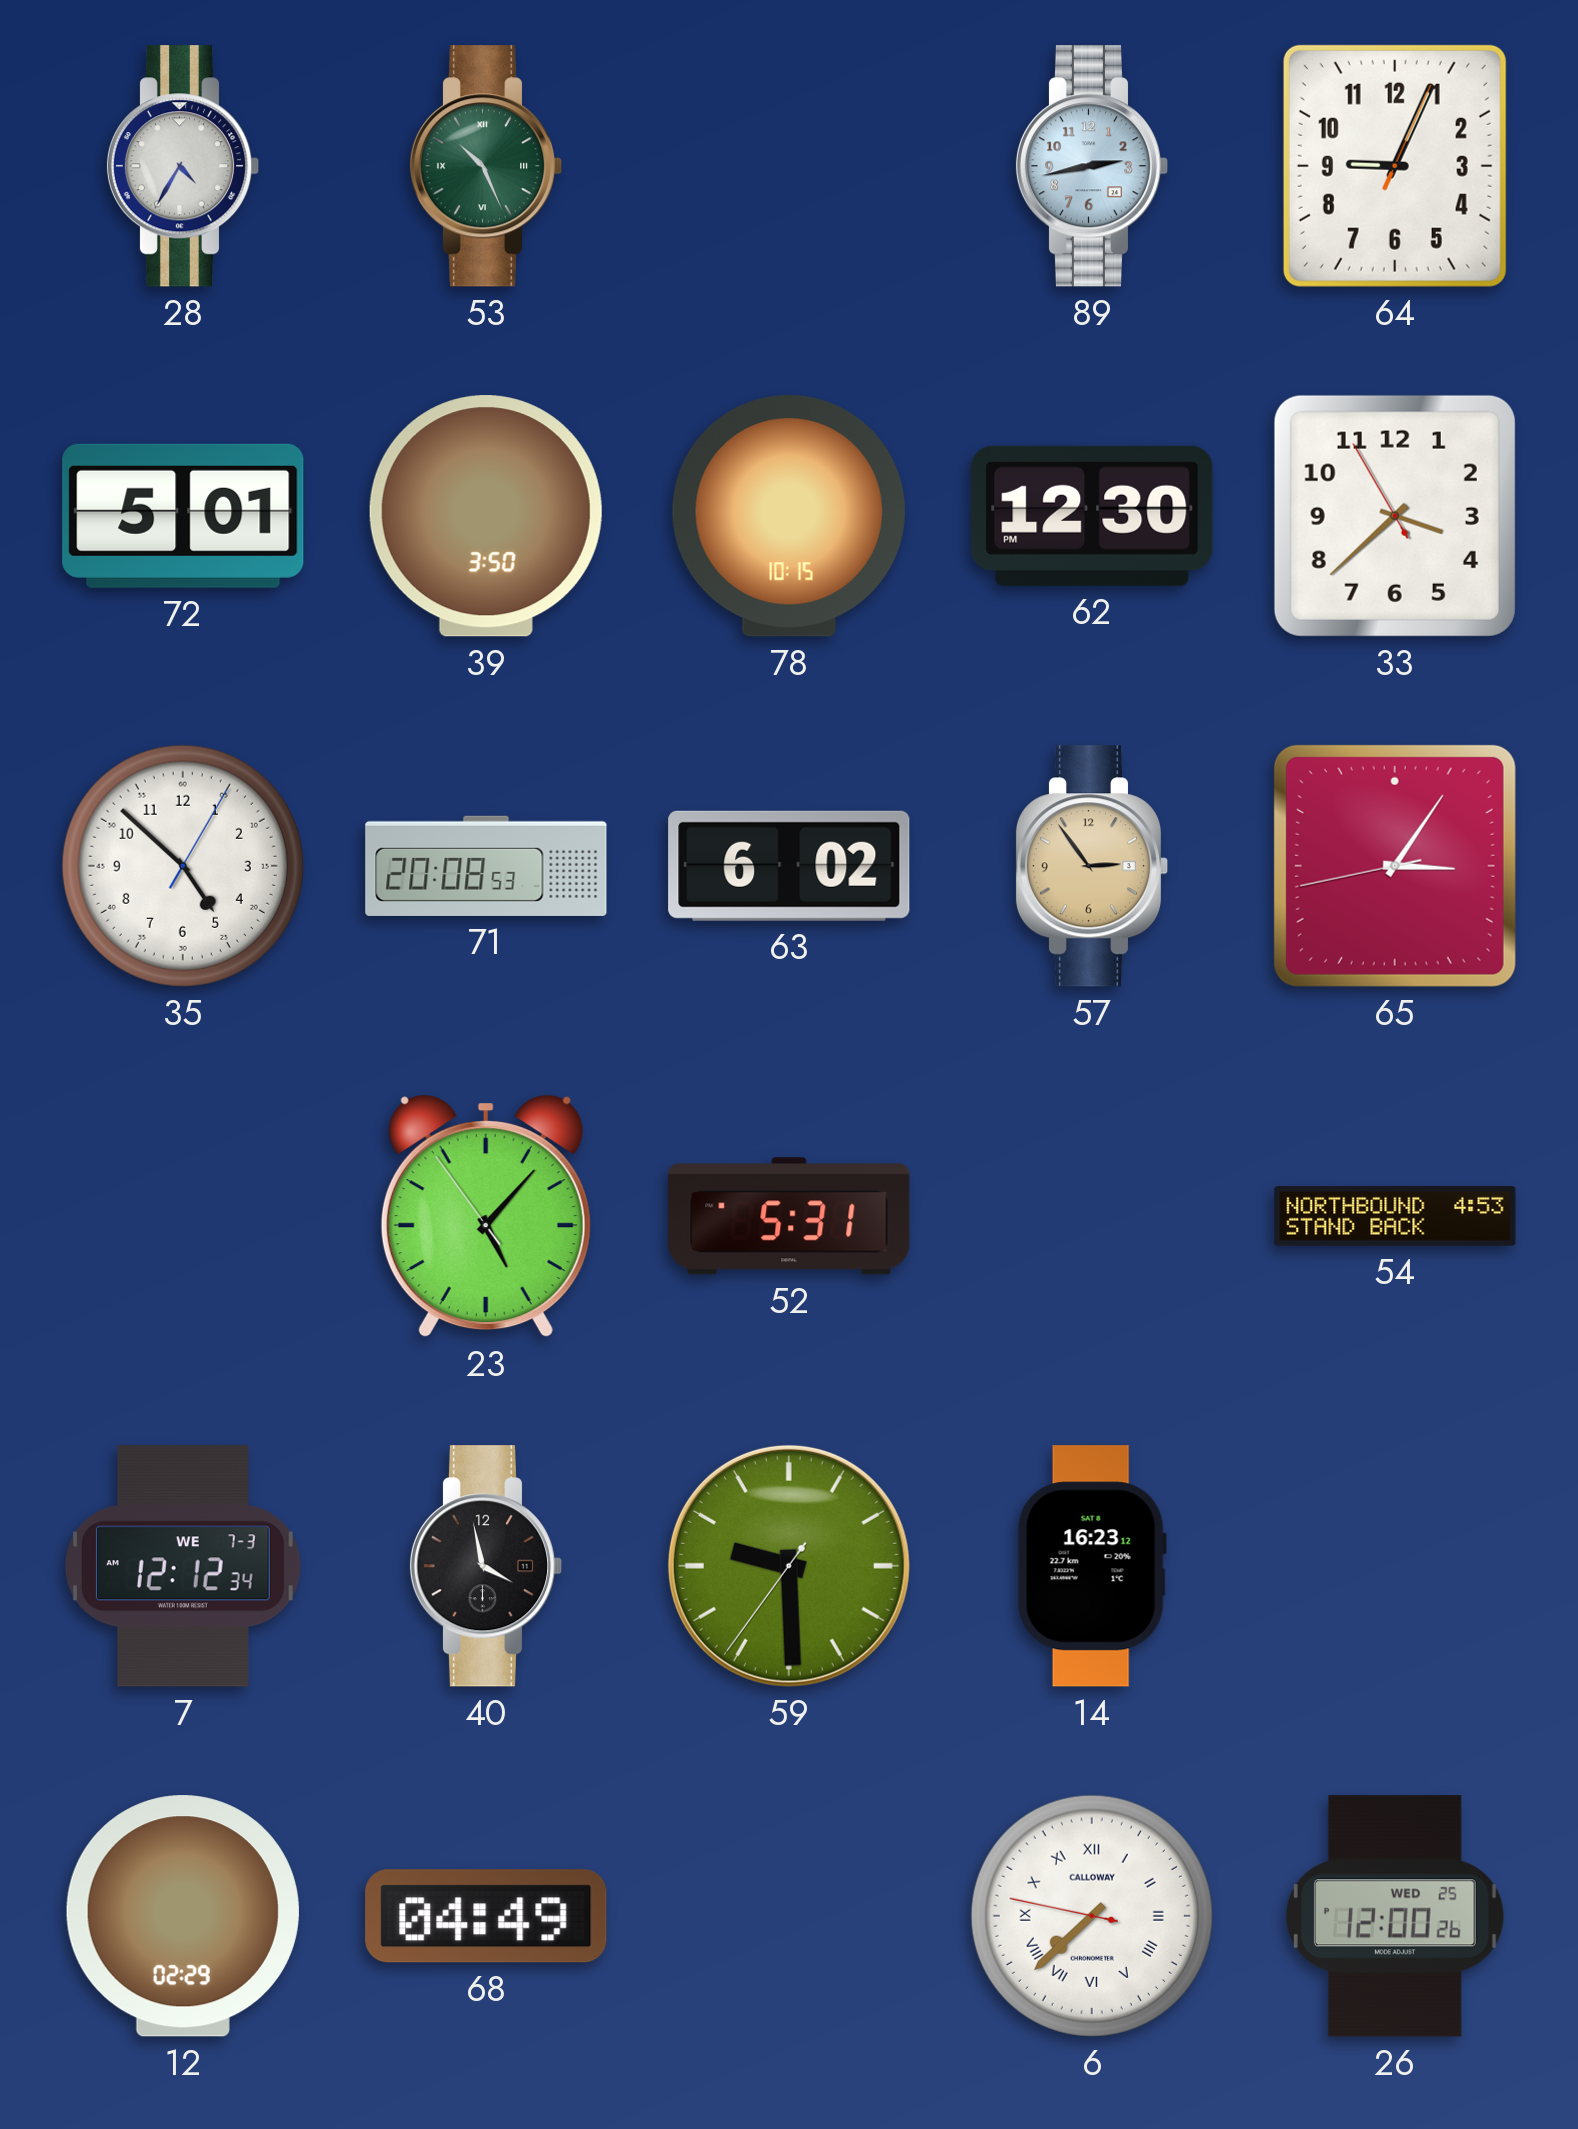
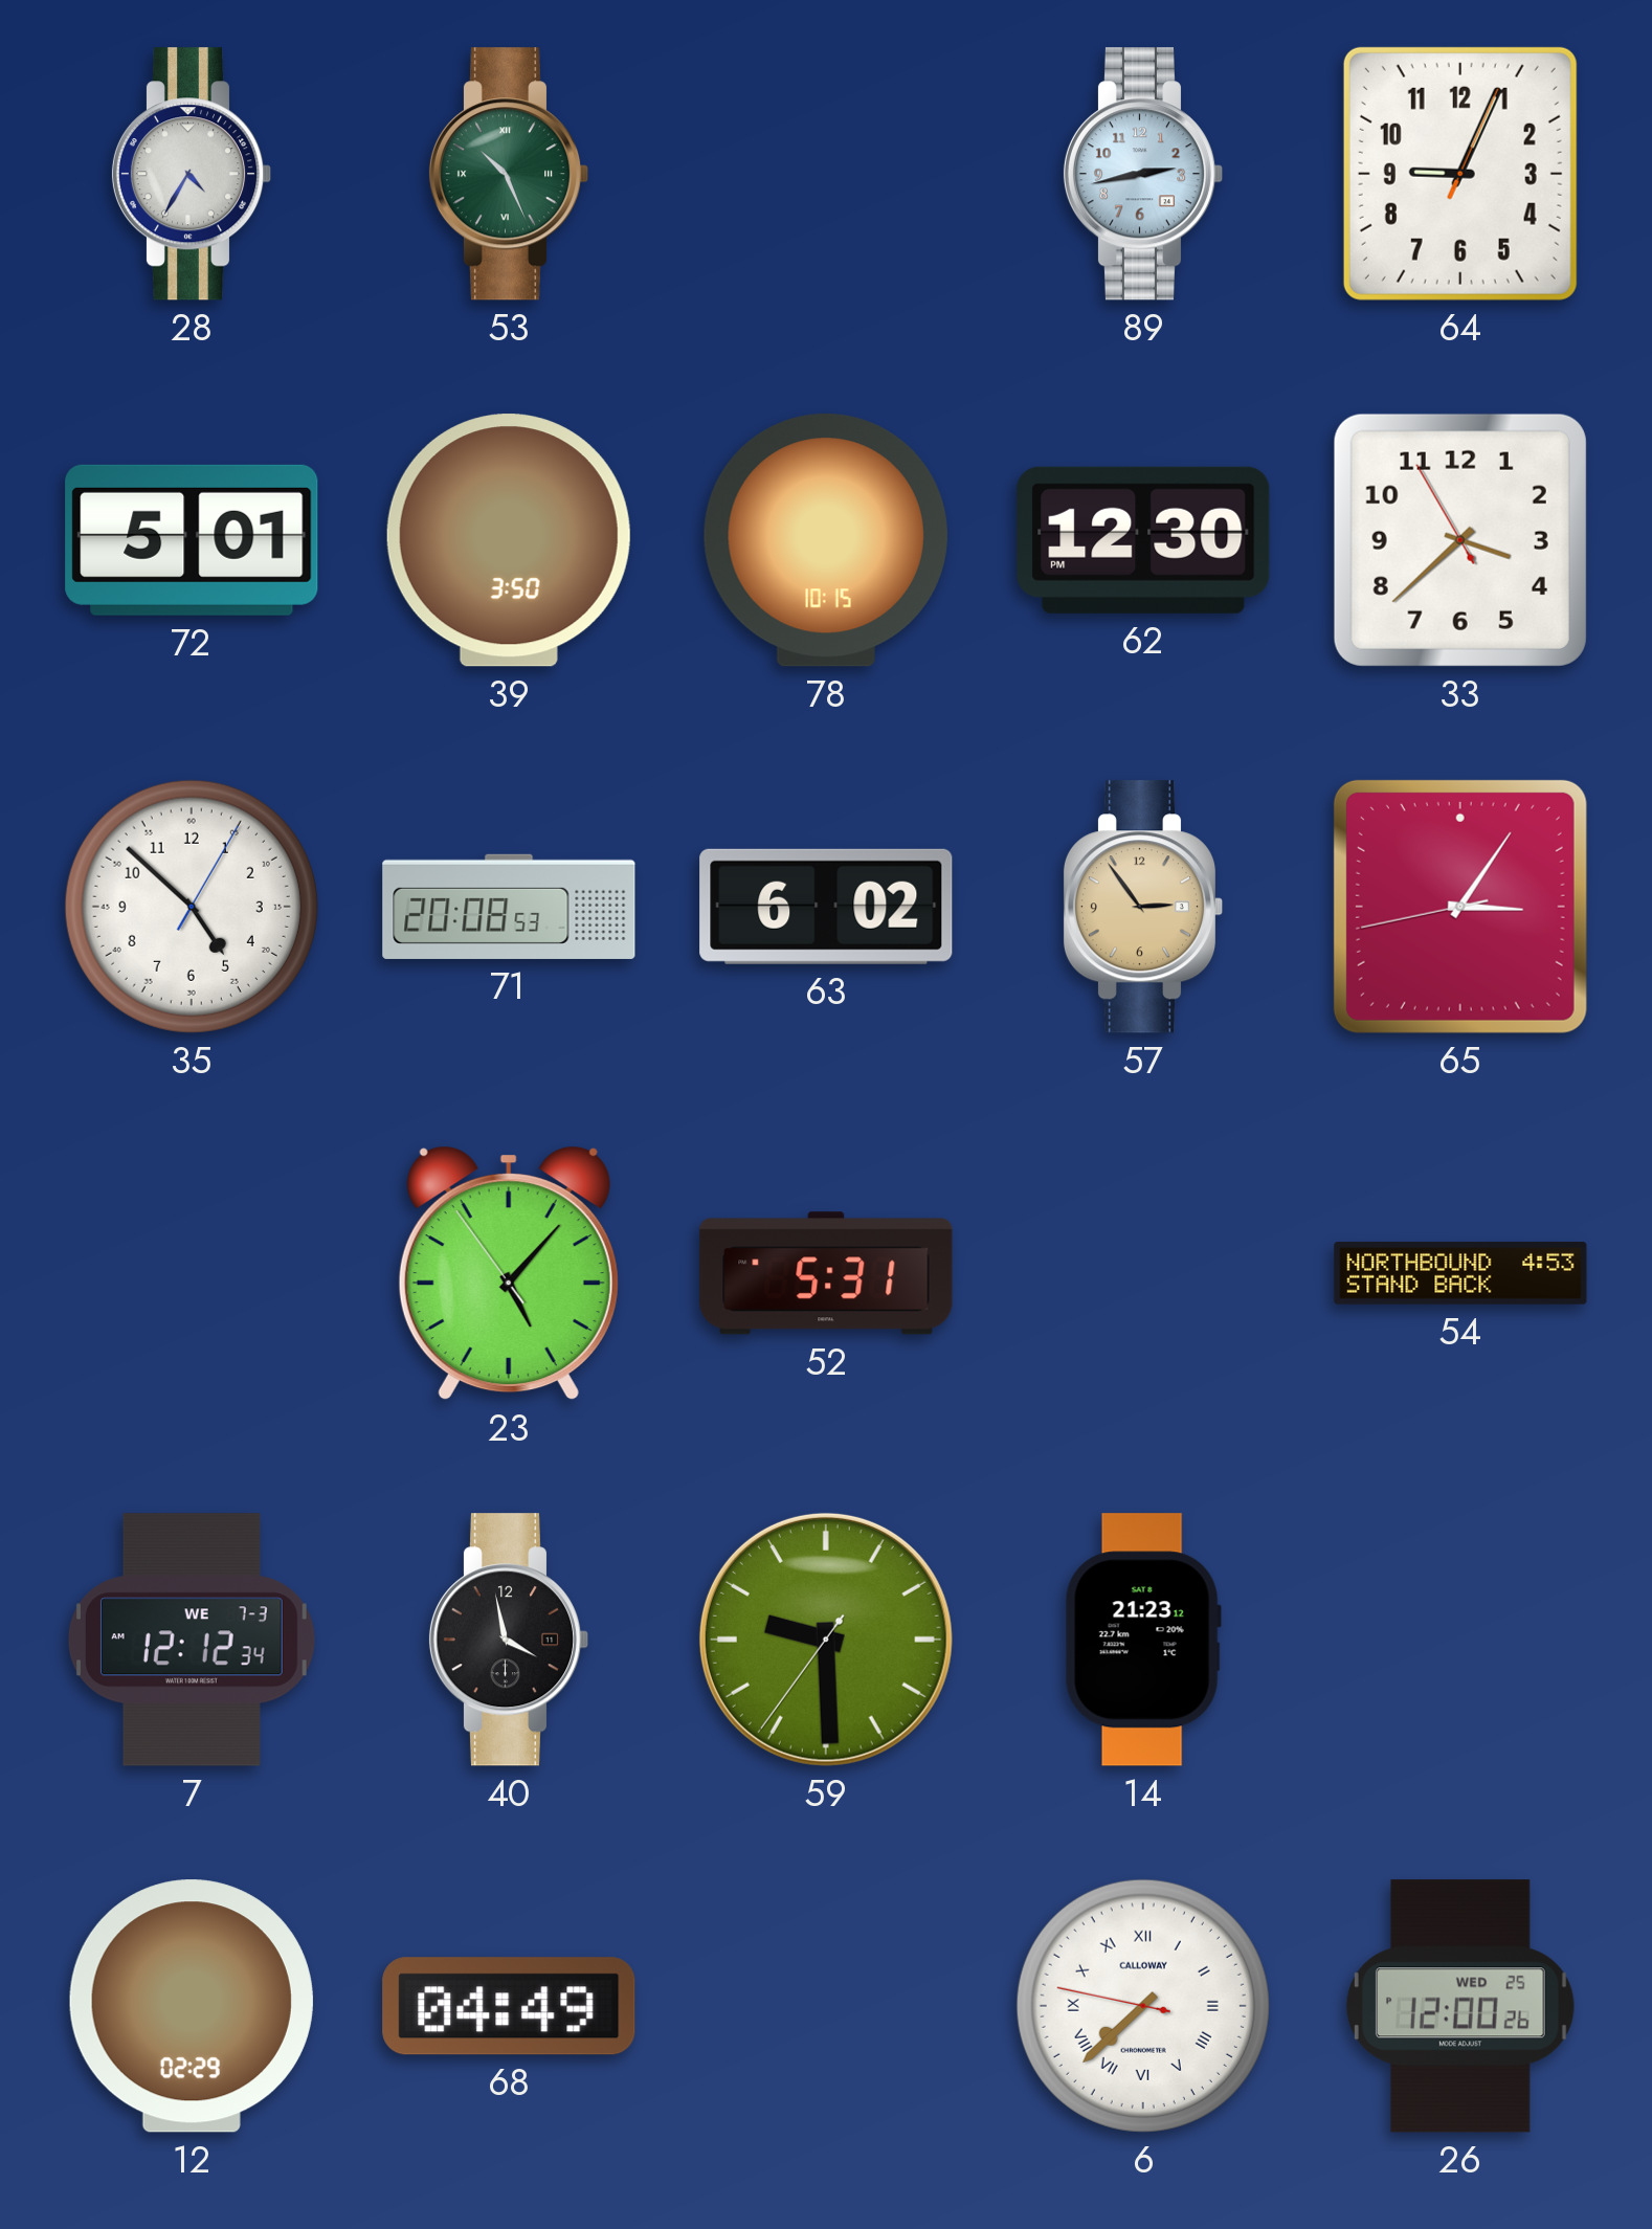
14: 16:23 -> 21:23
